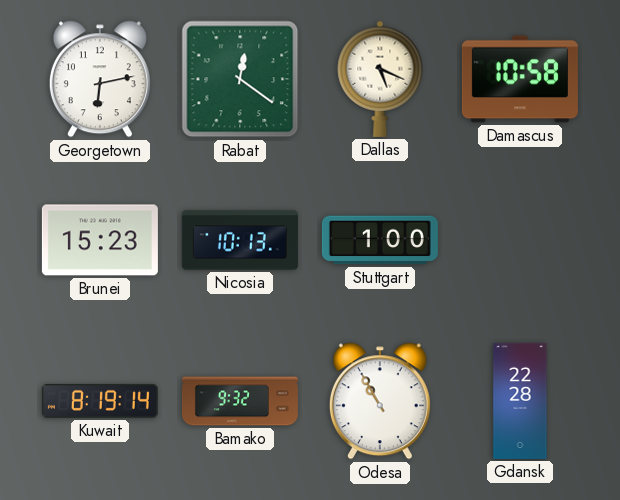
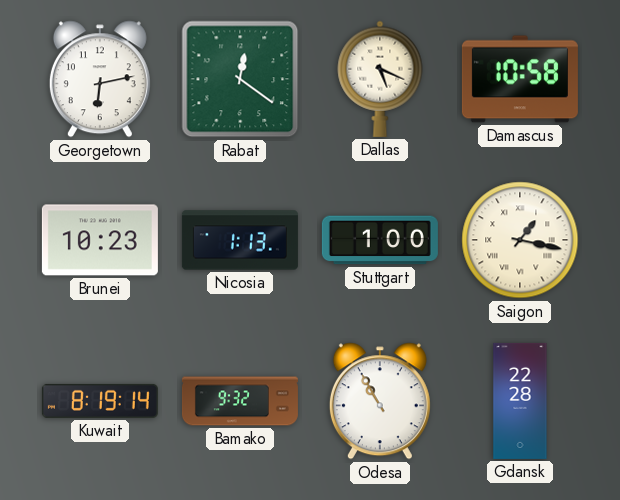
Brunei: 15:23 -> 10:23
Nicosia: 10:13 -> 1:13
Saigon: none -> 1:17
